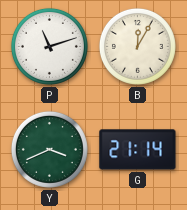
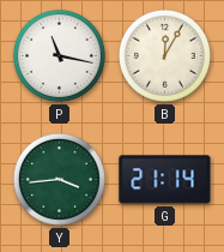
P: 11:12 -> 11:17
Y: 3:41 -> 3:44
